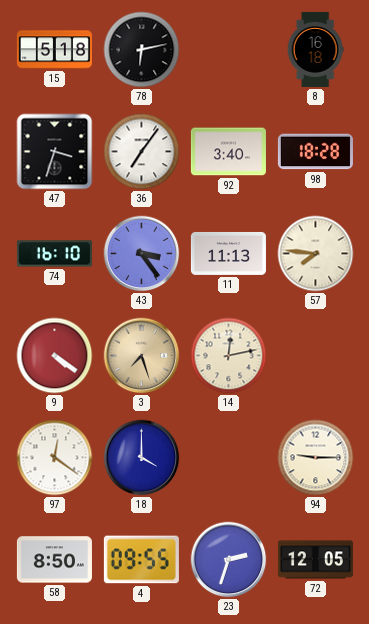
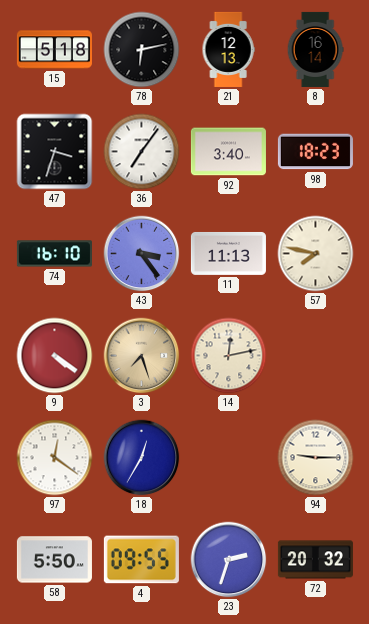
21: none -> 12:13
8: 16:18 -> 16:14
98: 18:28 -> 18:23
57: 7:46 -> 7:47
18: 4:00 -> 12:35
58: 8:50 -> 5:50
72: 12:05 -> 20:32
